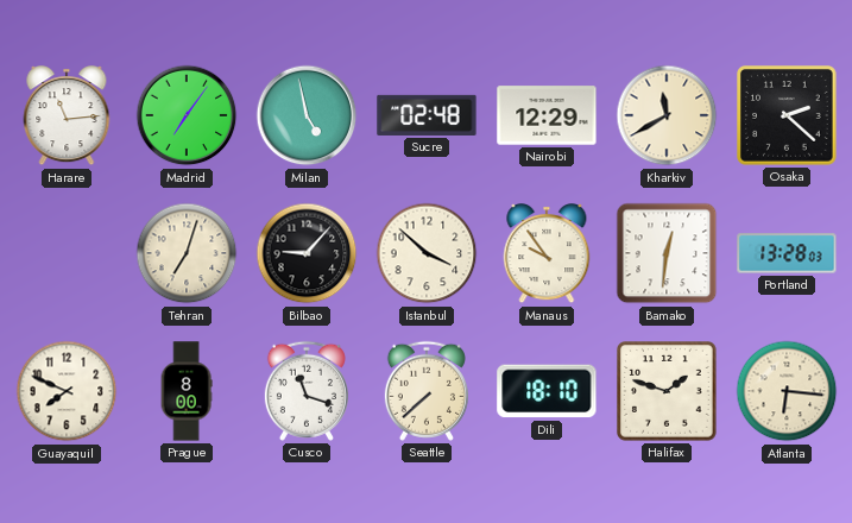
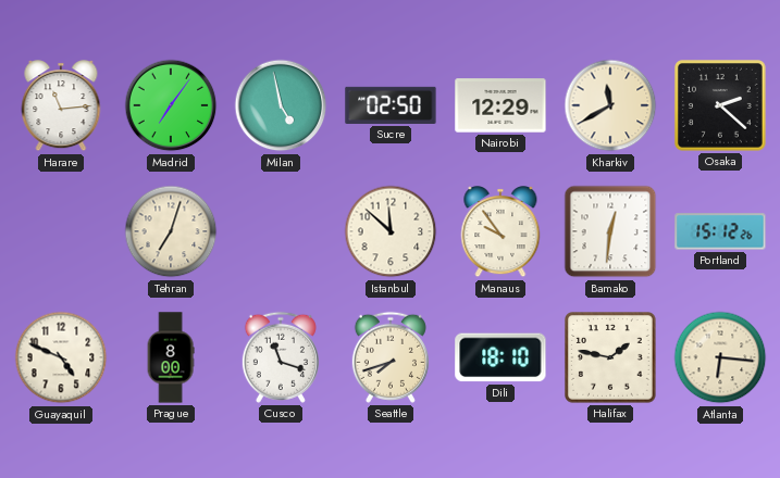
Sucre: 02:48 -> 02:50
Bilbao: 9:07 -> none
Istanbul: 3:52 -> 11:52
Portland: 13:28 -> 15:12
Guayaquil: 7:49 -> 4:49
Seattle: 7:38 -> 7:42
Halifax: 1:48 -> 1:47
